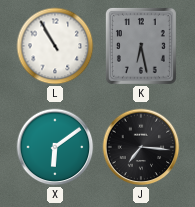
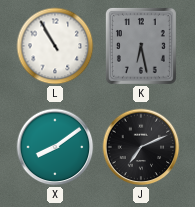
X: 6:09 -> 8:09
J: 7:16 -> 7:11
